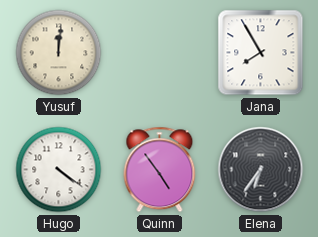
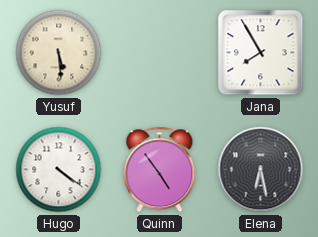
Yusuf: 12:01 -> 5:29
Elena: 6:36 -> 6:28
